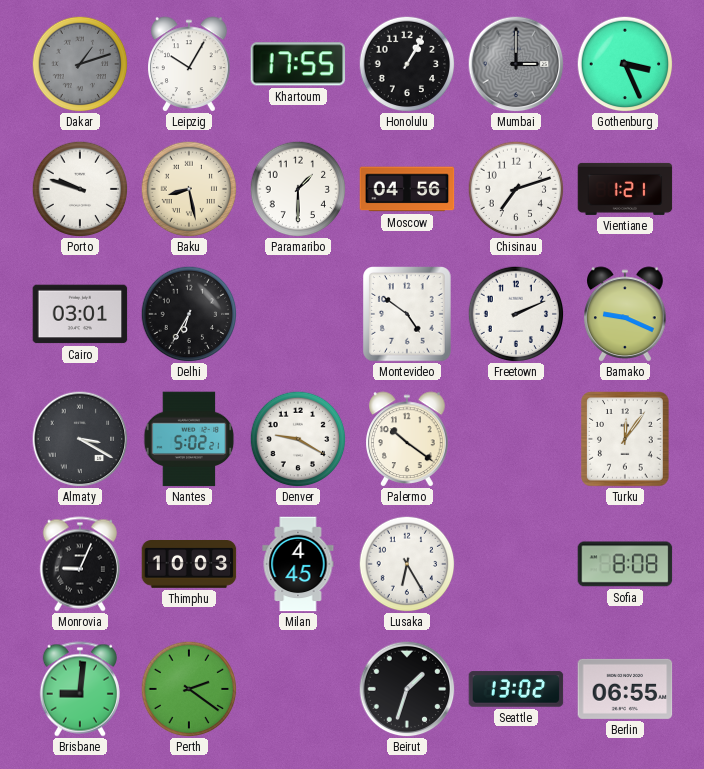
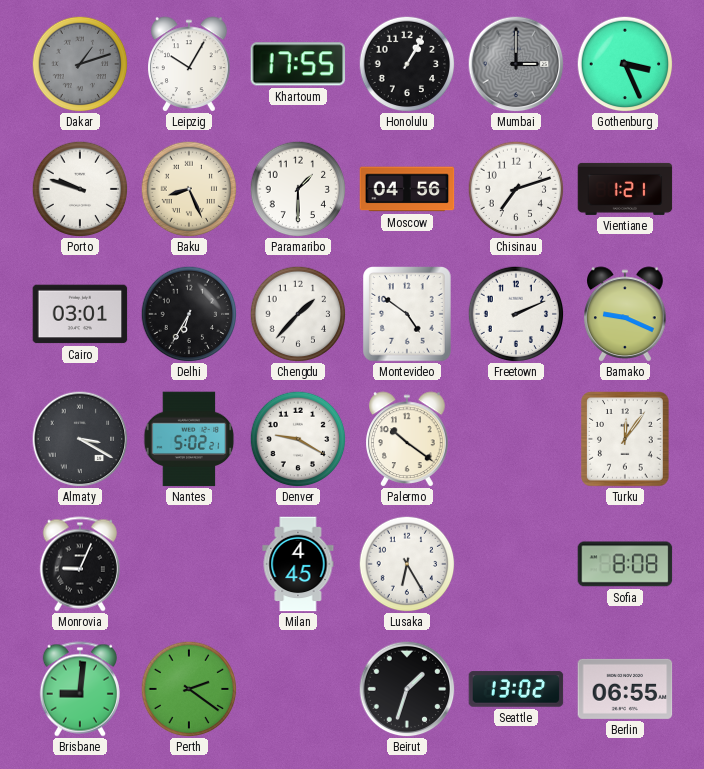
Baku: 8:28 -> 8:26
Chengdu: none -> 1:37
Thimphu: 10:03 -> none
